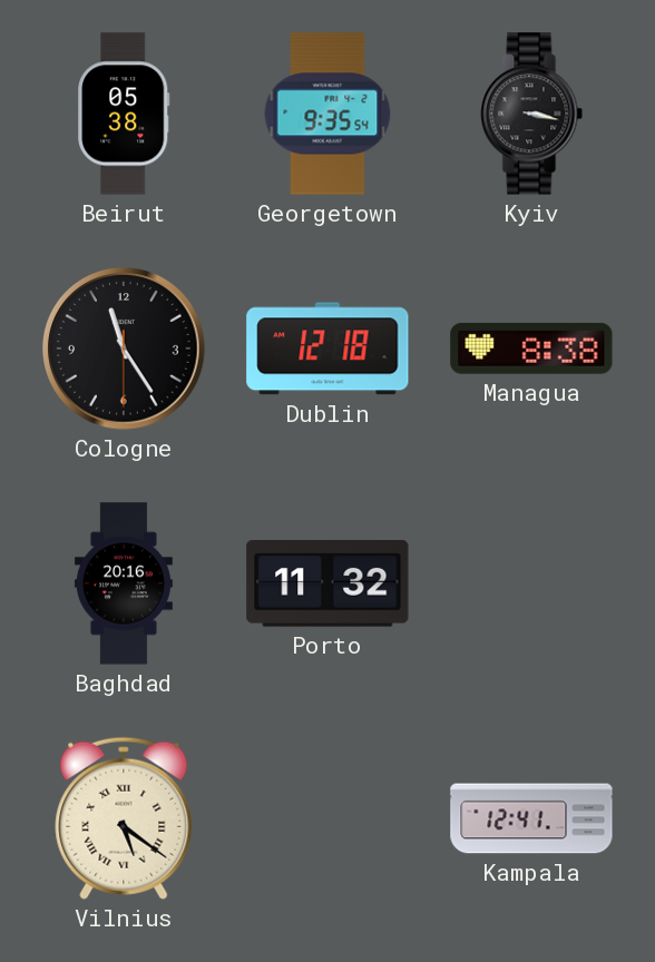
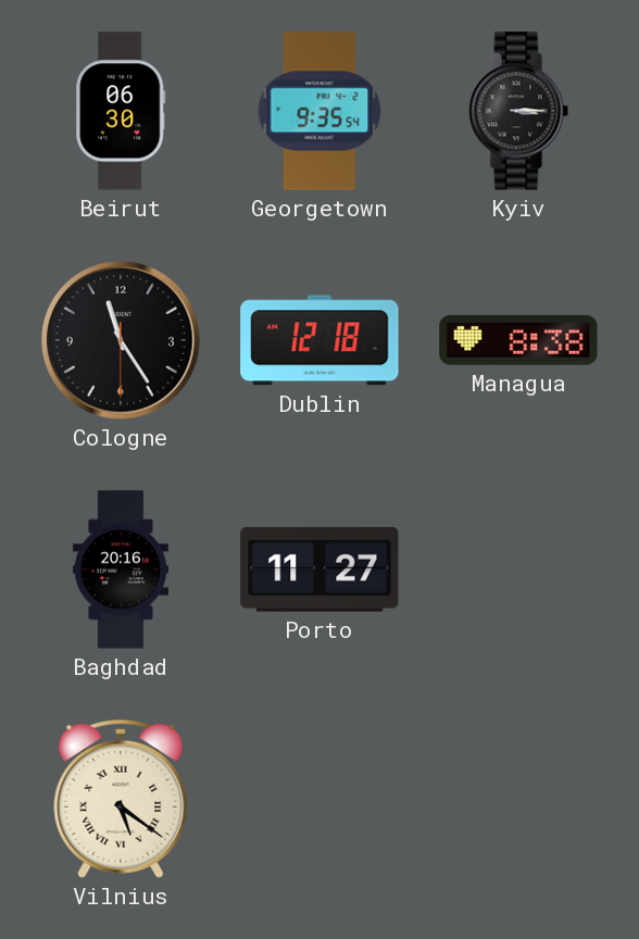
Beirut: 05:38 -> 06:30
Kyiv: 3:17 -> 3:15
Porto: 11:32 -> 11:27
Kampala: 12:41 -> none
